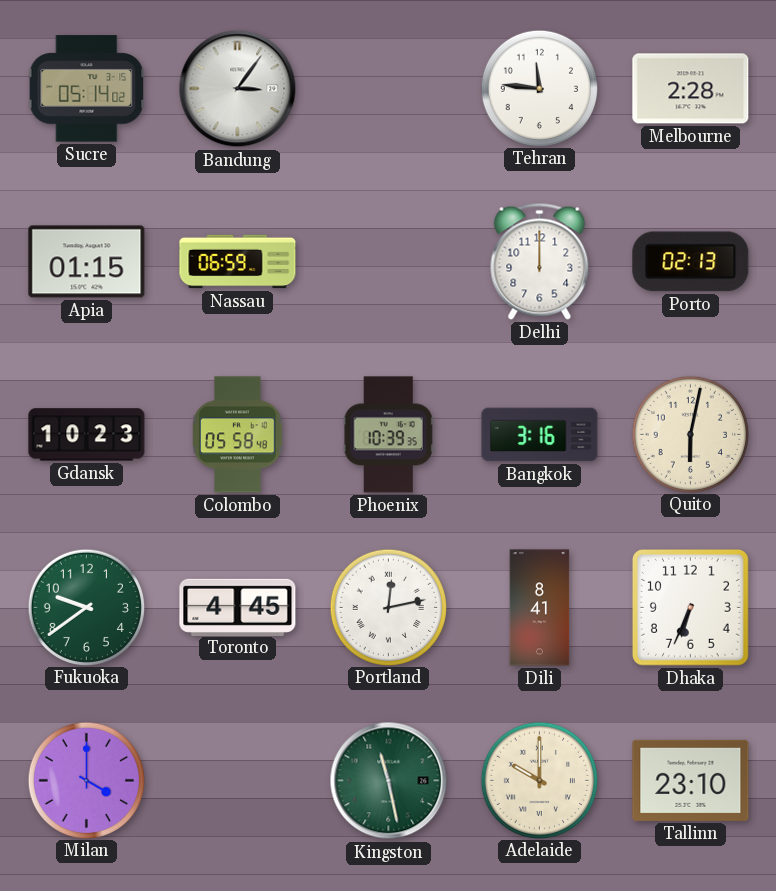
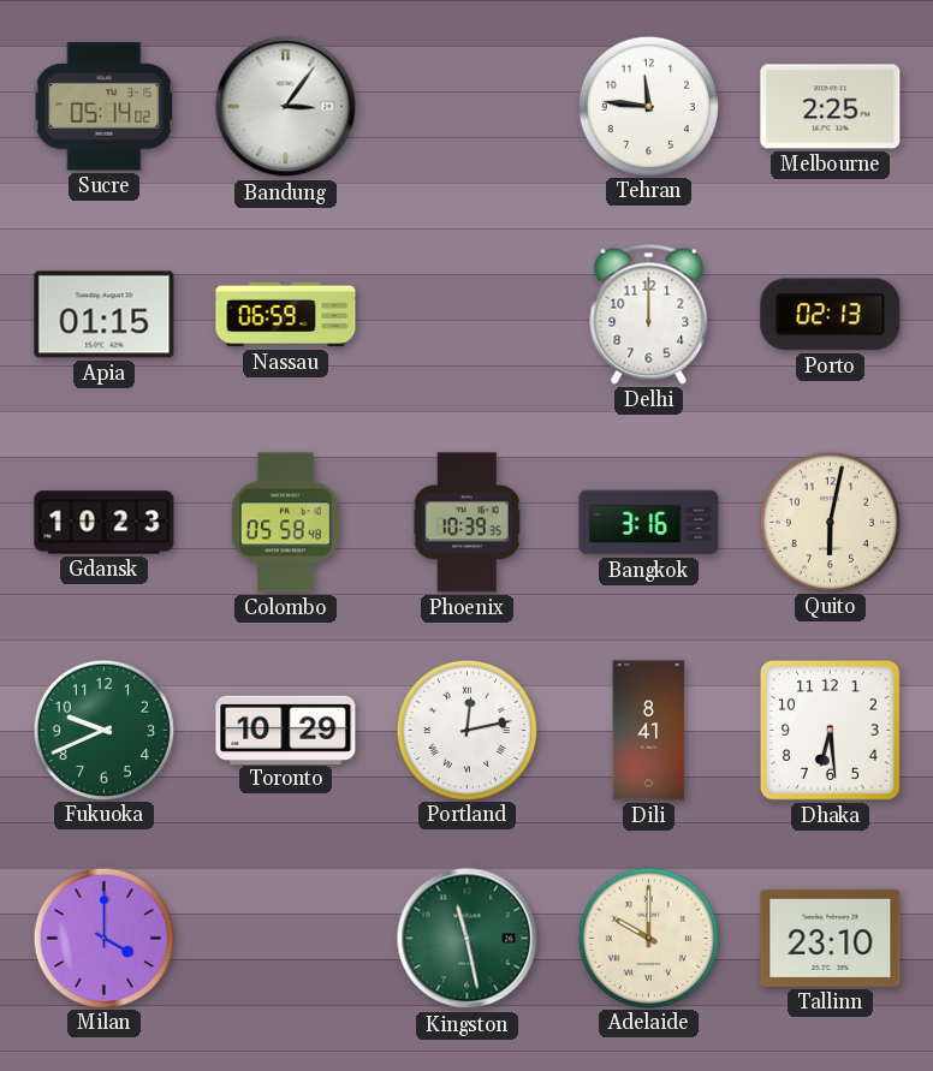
Melbourne: 2:28 -> 2:25
Fukuoka: 9:39 -> 9:41
Toronto: 4:45 -> 10:29
Dhaka: 6:34 -> 6:29
